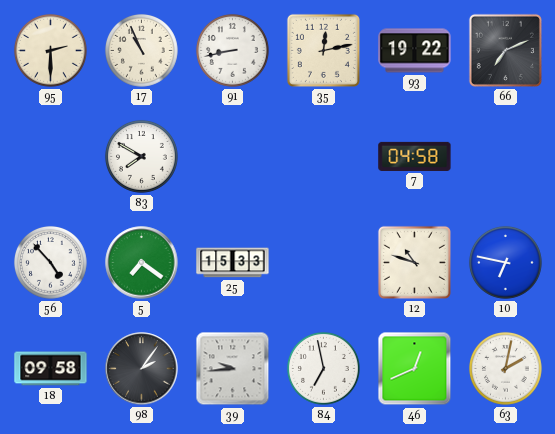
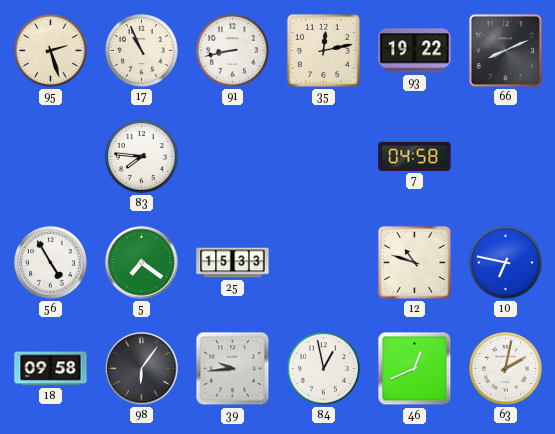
95: 2:30 -> 2:27
66: 7:11 -> 8:11
83: 7:50 -> 7:46
56: 4:53 -> 4:55
98: 2:06 -> 6:06
84: 6:58 -> 12:58
